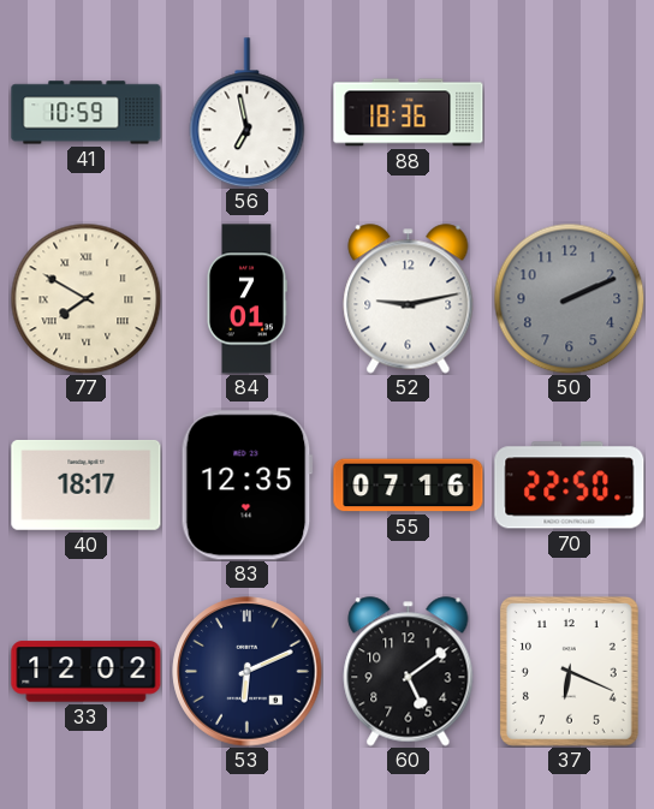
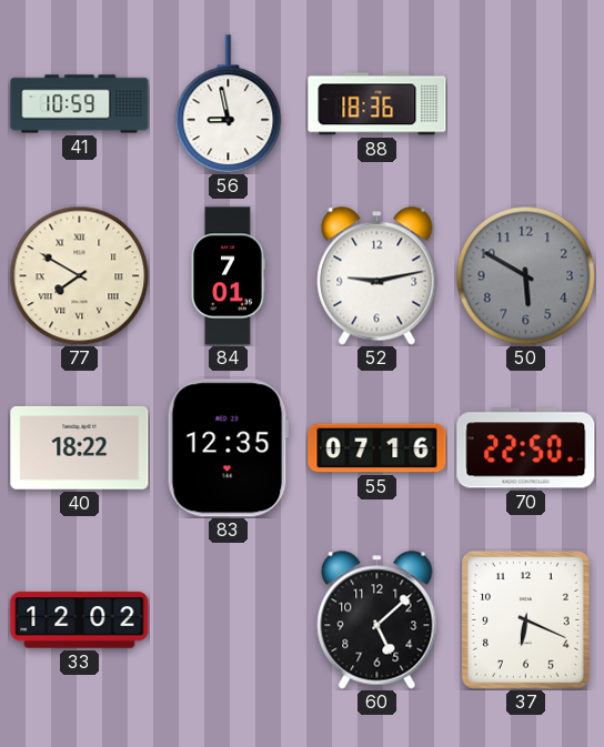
56: 6:58 -> 8:58
50: 2:11 -> 5:50
40: 18:17 -> 18:22
53: 6:11 -> none
60: 5:09 -> 5:08
